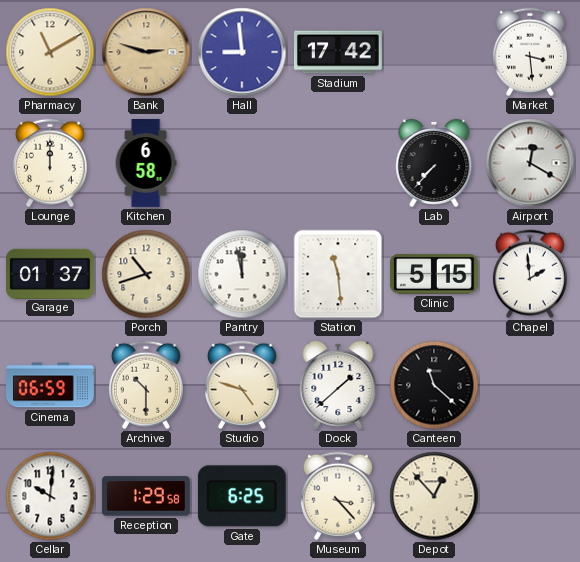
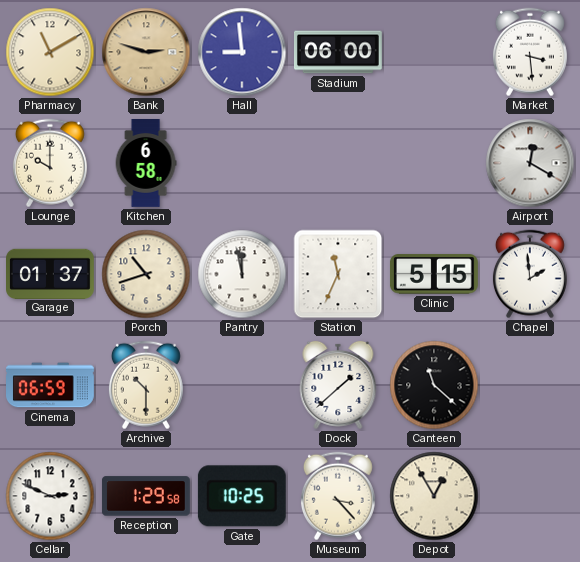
Stadium: 17:42 -> 06:00
Lounge: 12:00 -> 10:00
Lab: 7:37 -> none
Station: 11:29 -> 11:34
Studio: 4:48 -> none
Cellar: 10:01 -> 2:49
Gate: 6:25 -> 10:25
Depot: 12:53 -> 12:55
